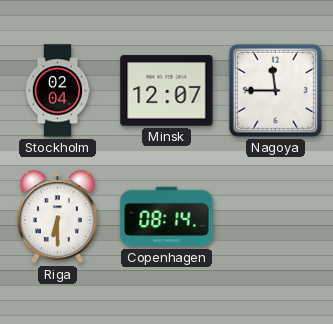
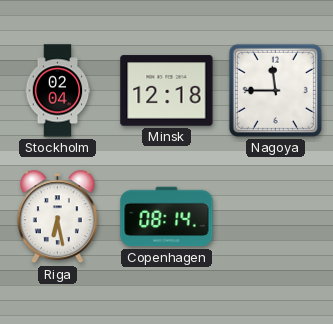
Minsk: 12:07 -> 12:18
Riga: 6:30 -> 6:28
